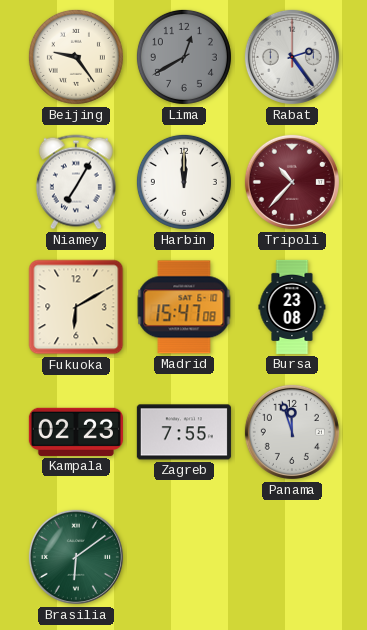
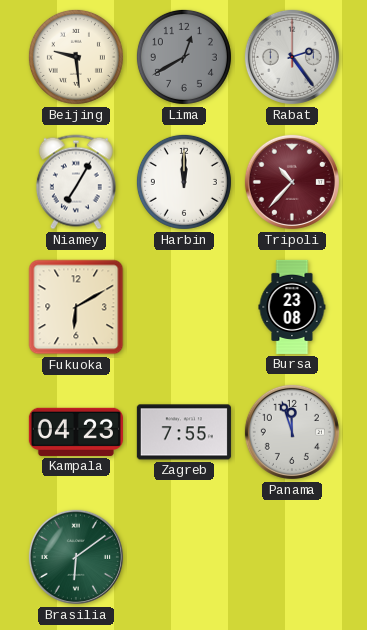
Beijing: 9:24 -> 9:29
Madrid: 15:47 -> none
Kampala: 02:23 -> 04:23
